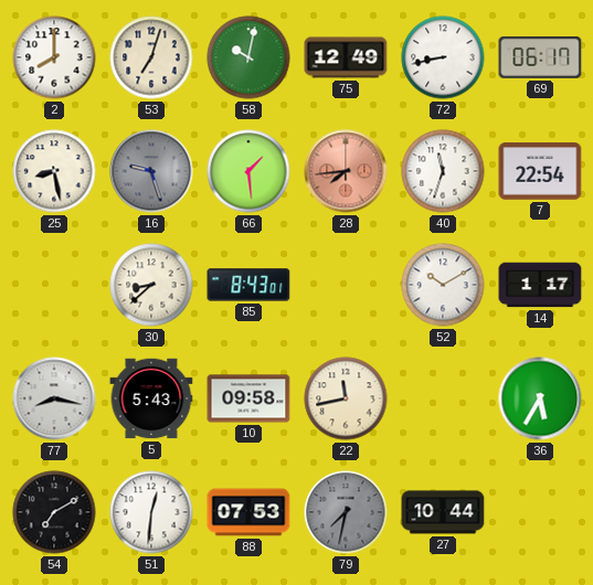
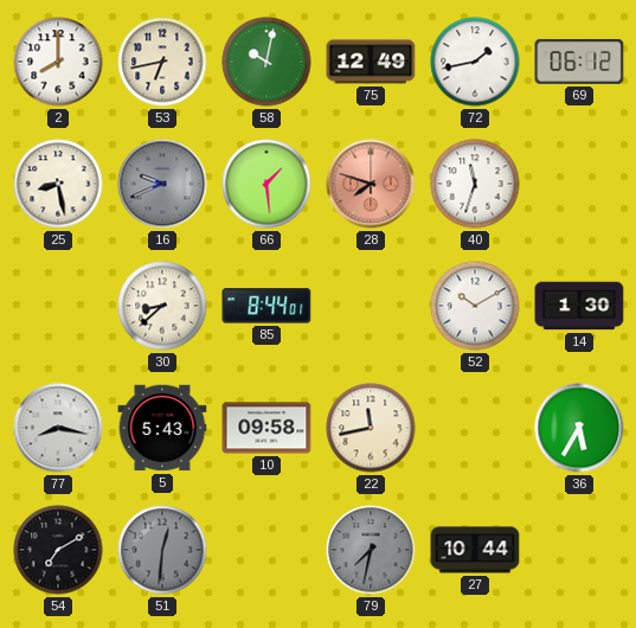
53: 7:03 -> 6:43
72: 8:43 -> 1:43
69: 06:17 -> 06:12
16: 9:27 -> 9:41
28: 7:44 -> 7:48
7: 22:54 -> none
85: 8:43 -> 8:44
14: 1:17 -> 1:30
51 dial: white -> grey
88: 07:53 -> none
